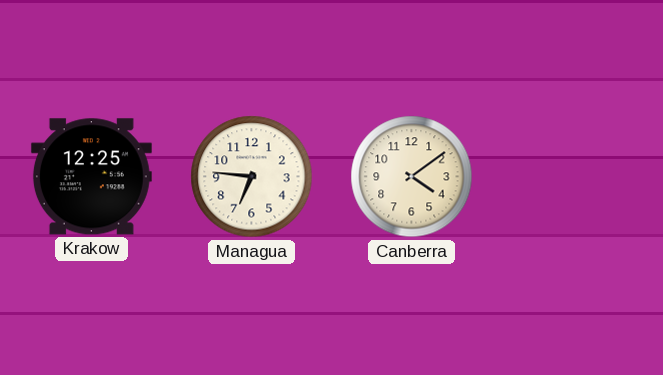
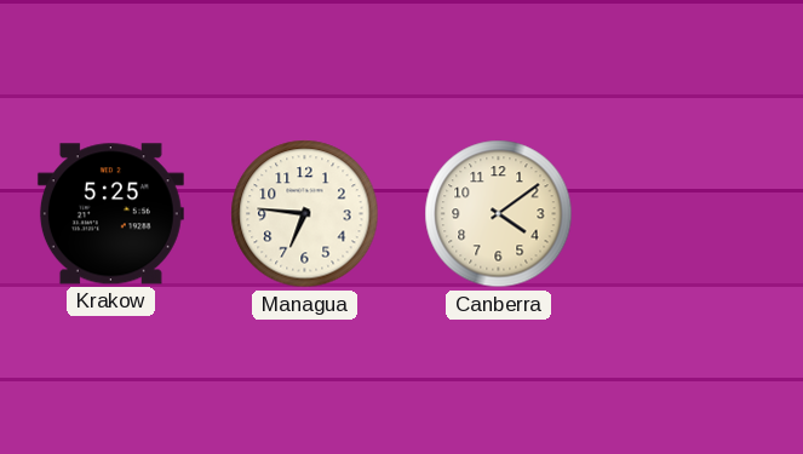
Krakow: 12:25 -> 5:25
